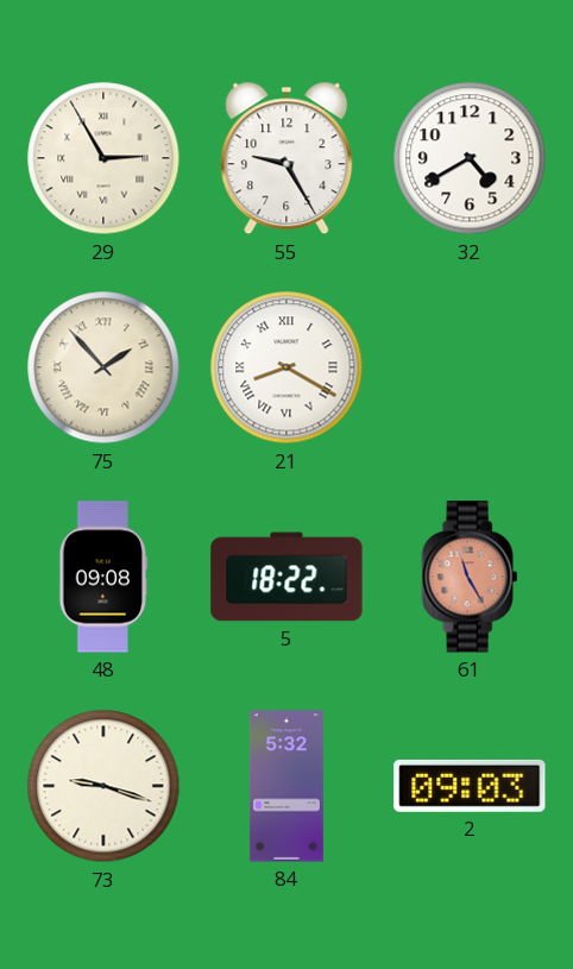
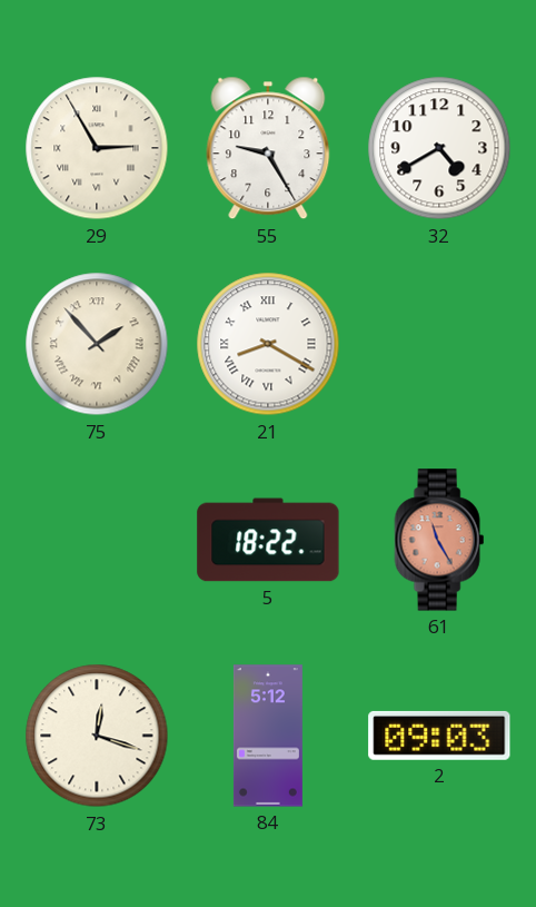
48: 09:08 -> none
73: 9:18 -> 12:18
84: 5:32 -> 5:12
